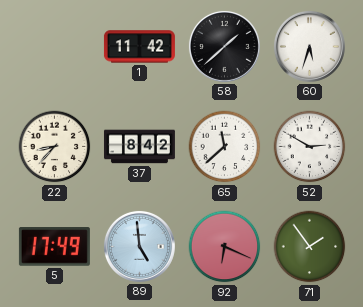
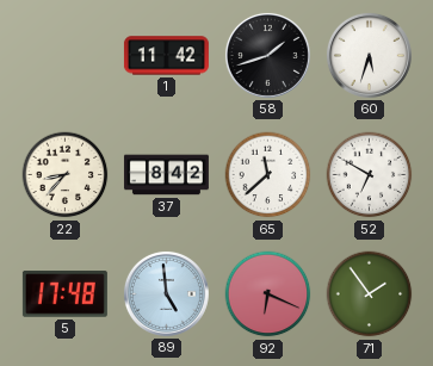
58: 1:38 -> 1:42
52: 2:50 -> 6:50
5: 17:49 -> 17:48
